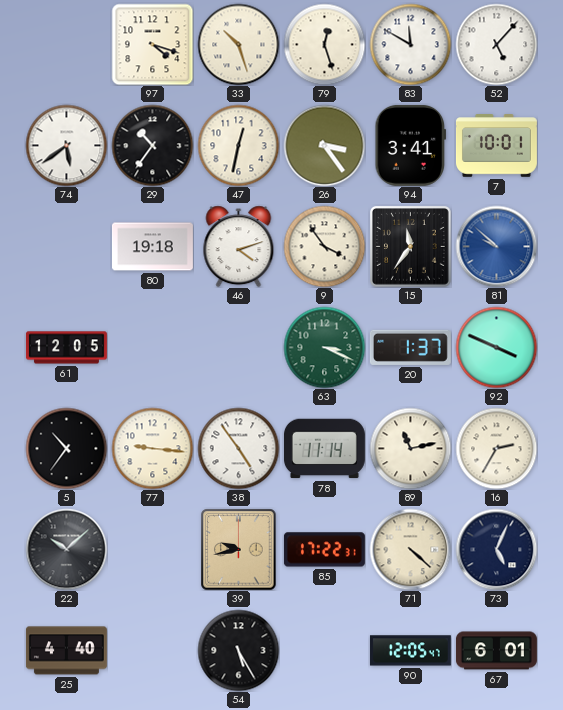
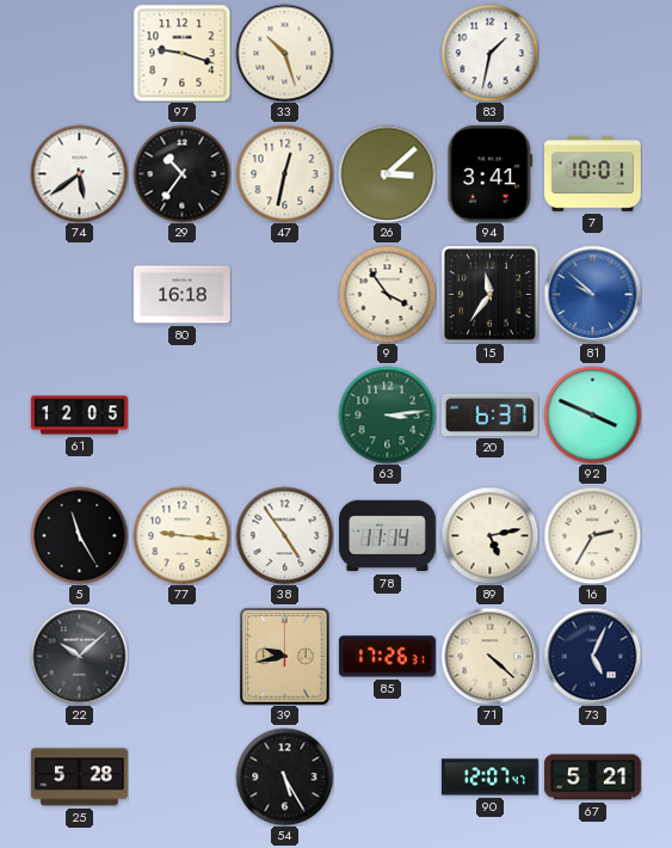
97: 4:18 -> 9:18
79: 12:27 -> none
83: 11:50 -> 1:32
52: 5:07 -> none
26: 3:24 -> 3:08
80: 19:18 -> 16:18
46: 4:12 -> none
63: 3:19 -> 3:14
20: 1:37 -> 6:37
5: 10:36 -> 11:25
89: 11:13 -> 5:13
85: 17:22 -> 17:26
25: 4:40 -> 5:28
90: 12:05 -> 12:07
67: 6:01 -> 5:21
